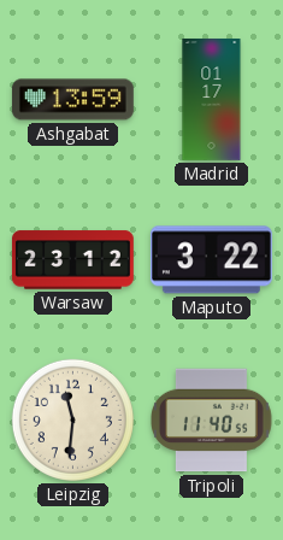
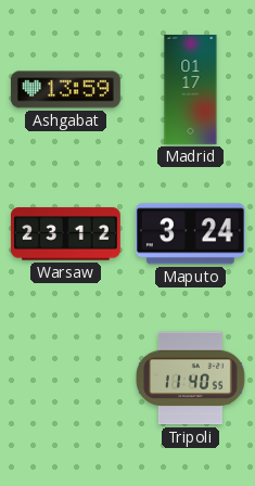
Maputo: 3:22 -> 3:24
Leipzig: 11:31 -> none
